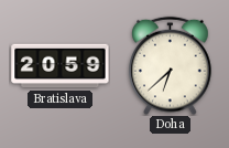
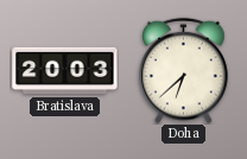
Bratislava: 20:59 -> 20:03
